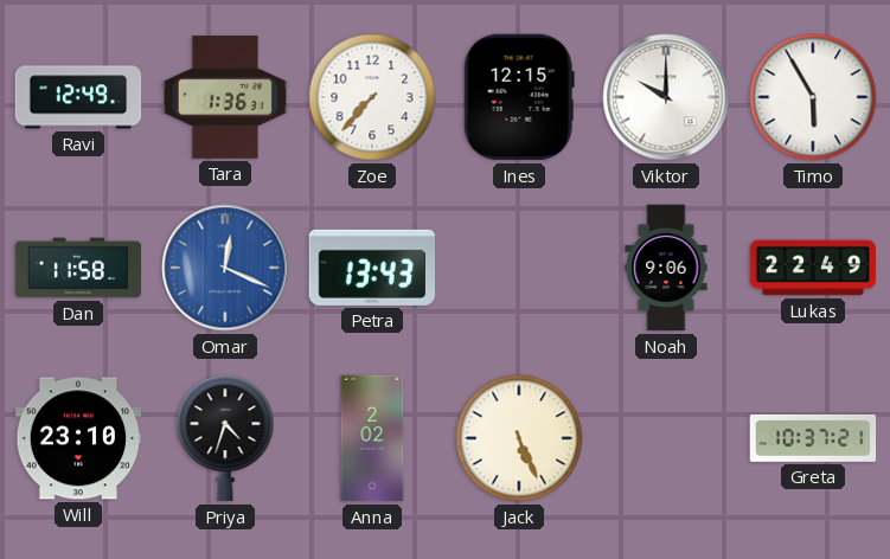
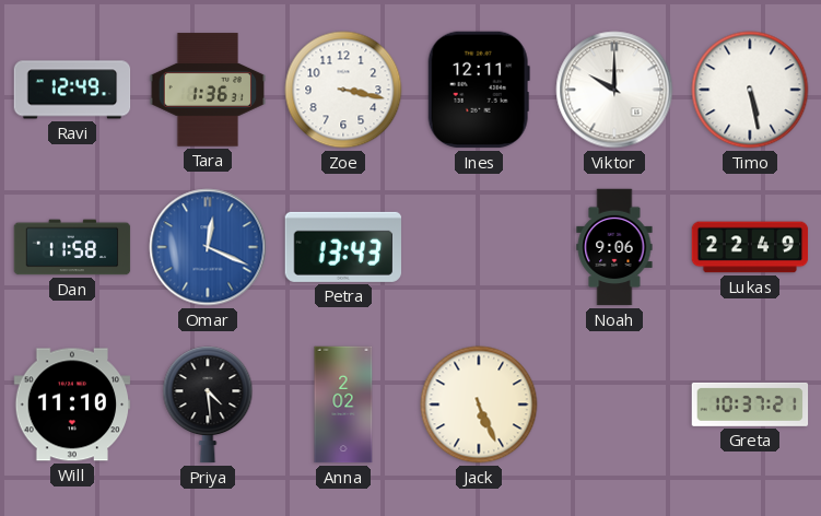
Zoe: 7:37 -> 3:17
Ines: 12:15 -> 12:11
Timo: 5:55 -> 5:28
Will: 23:10 -> 11:10
Priya: 4:33 -> 4:29
